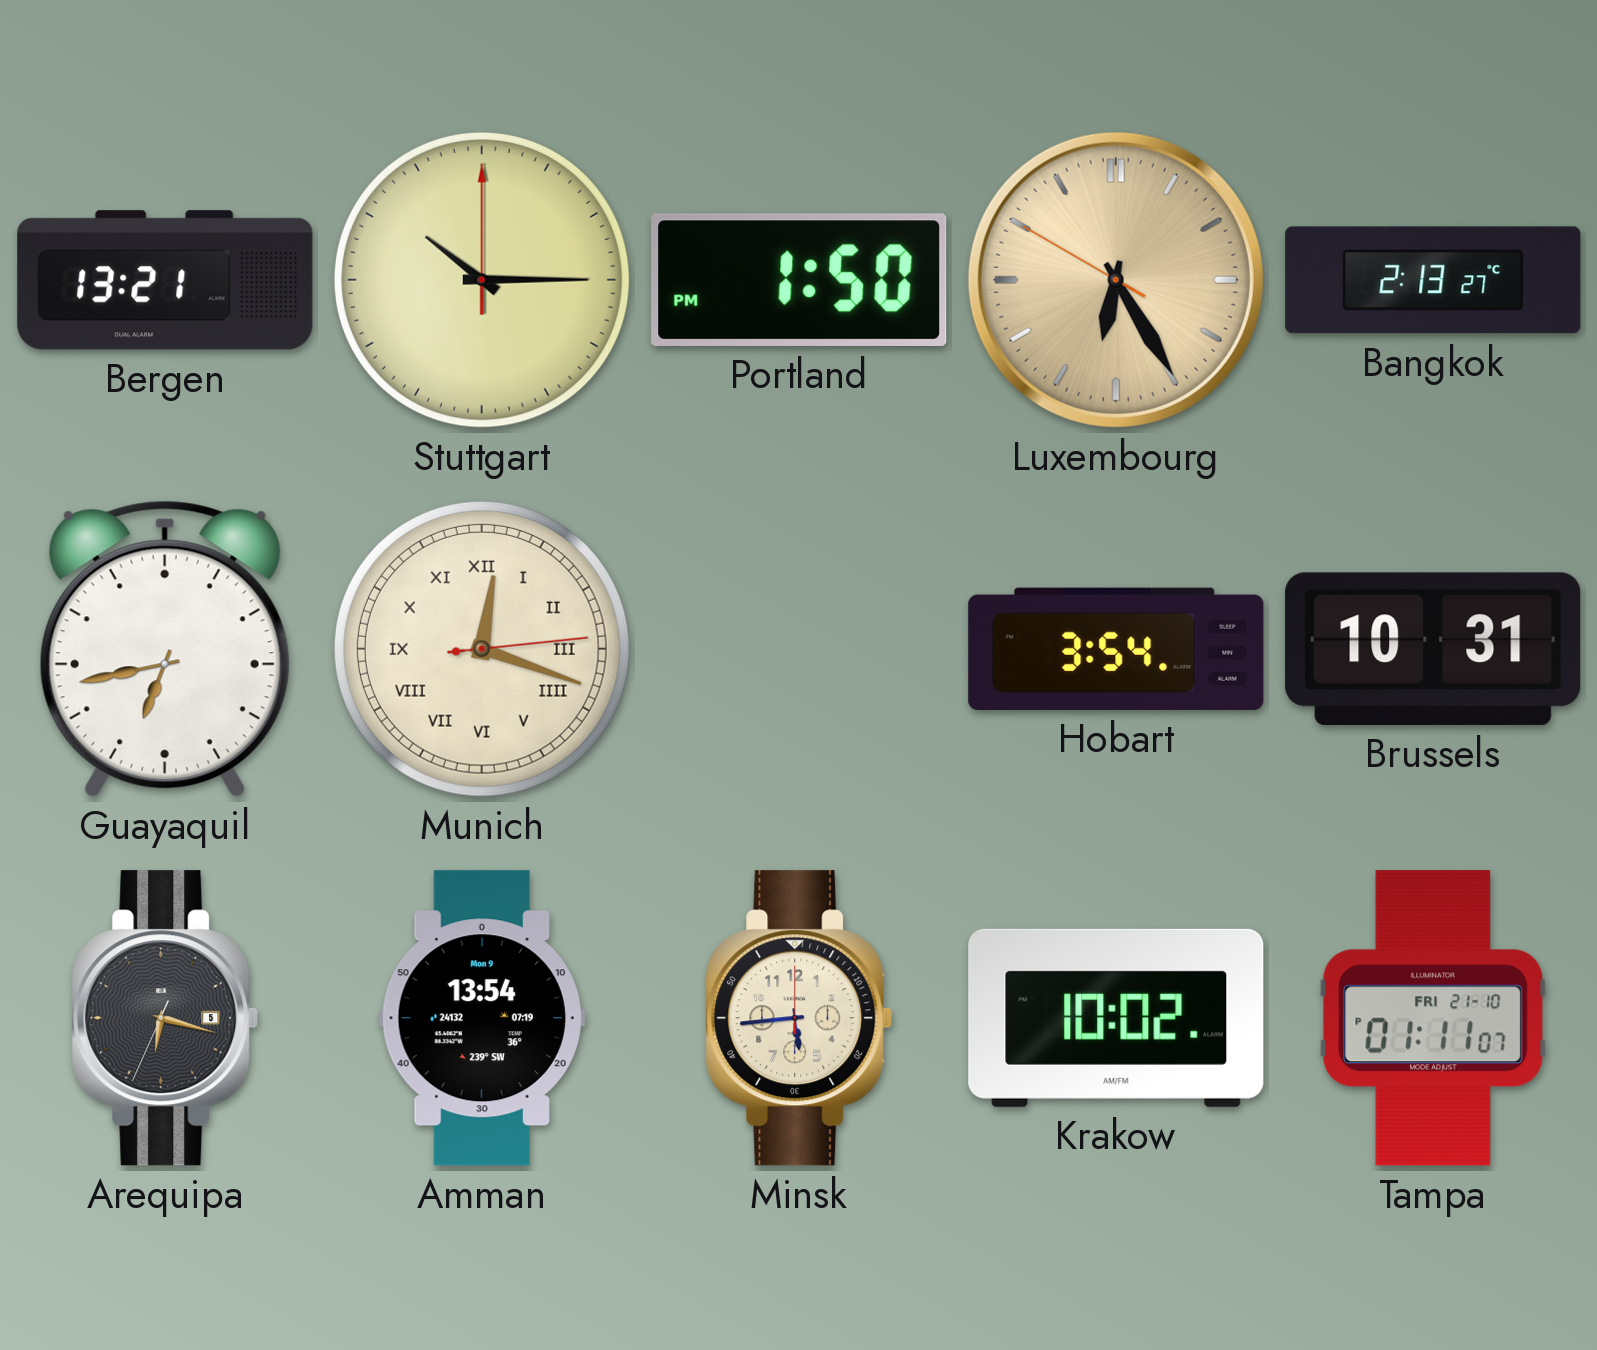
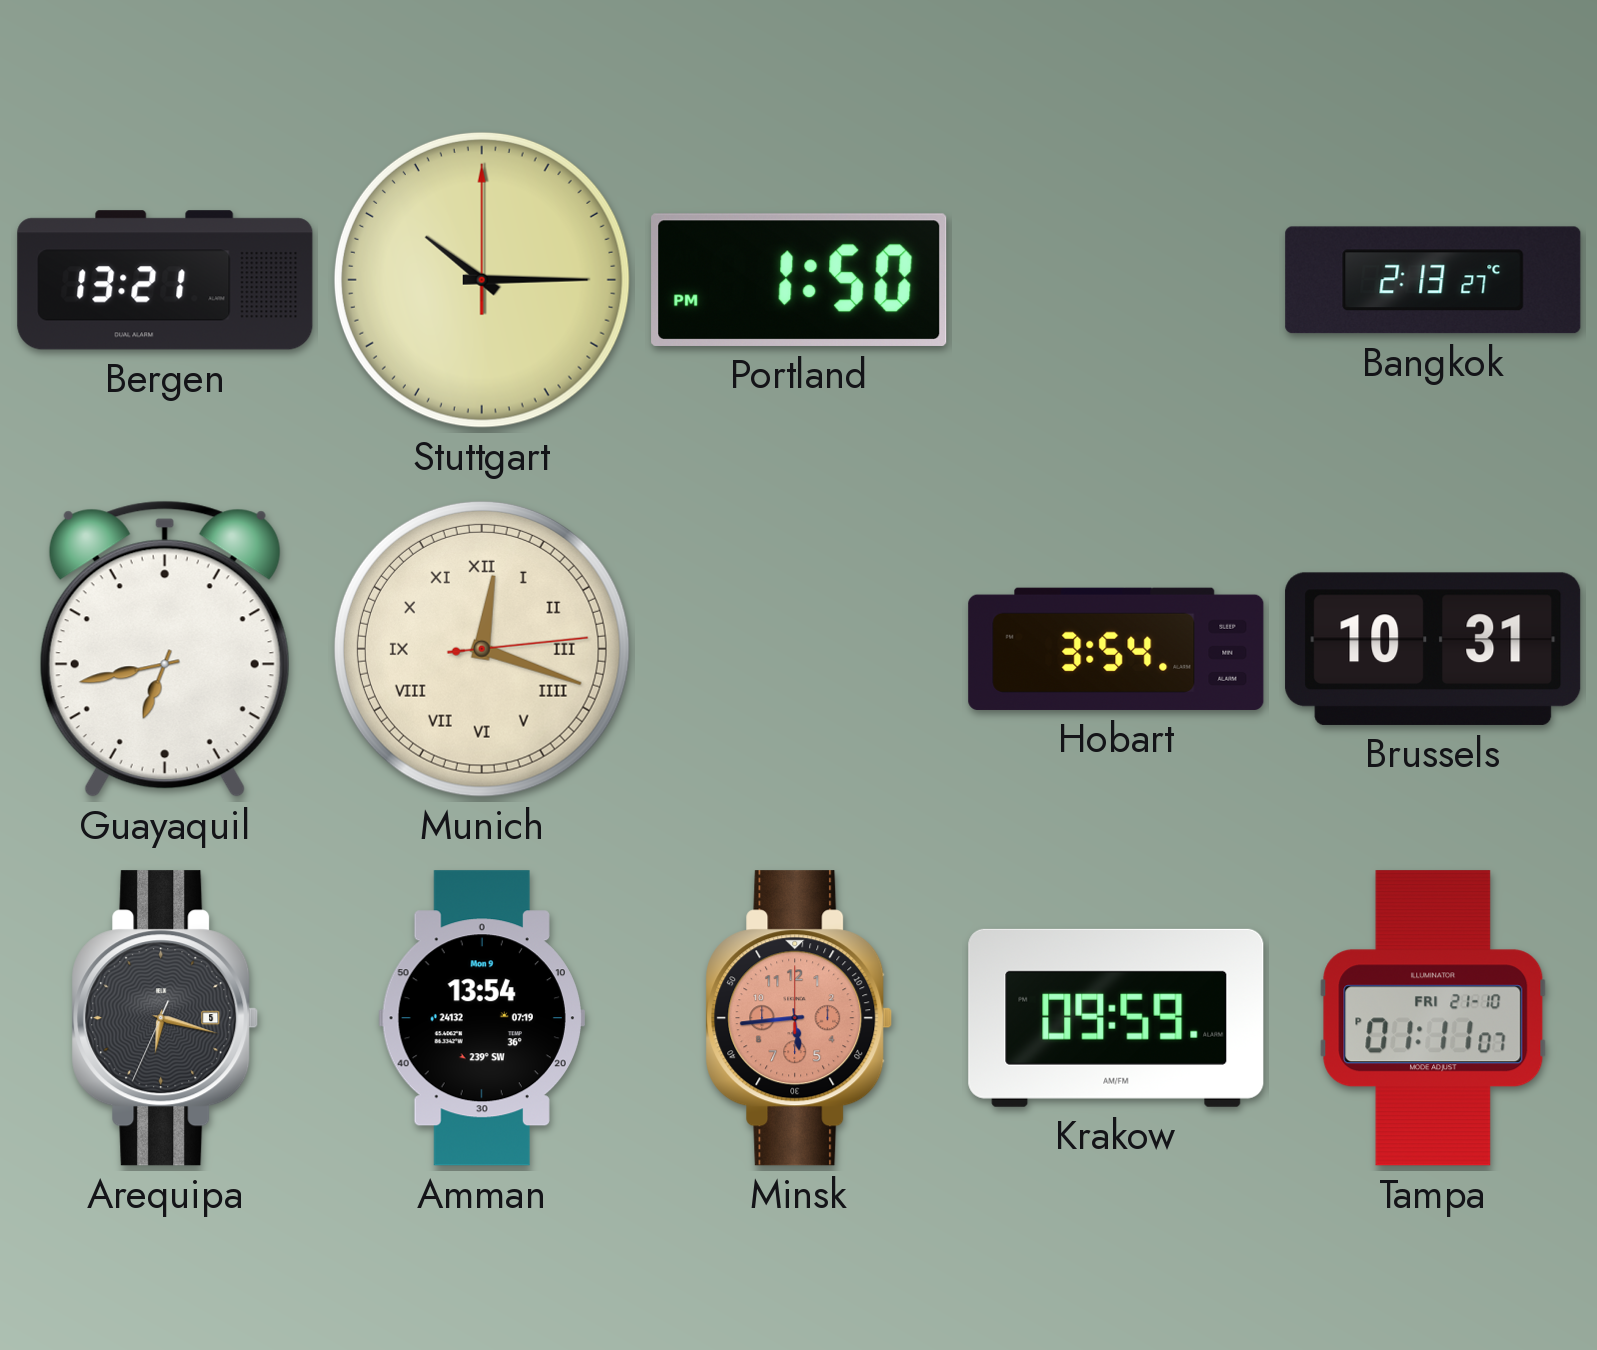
Luxembourg: 6:24 -> none
Minsk dial: cream -> salmon
Krakow: 10:02 -> 09:59
